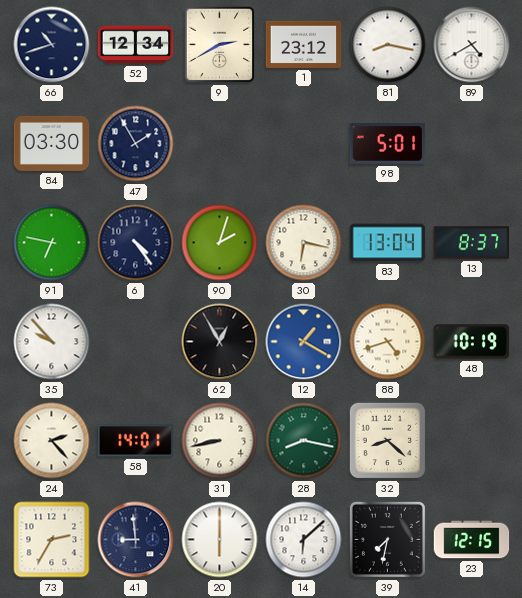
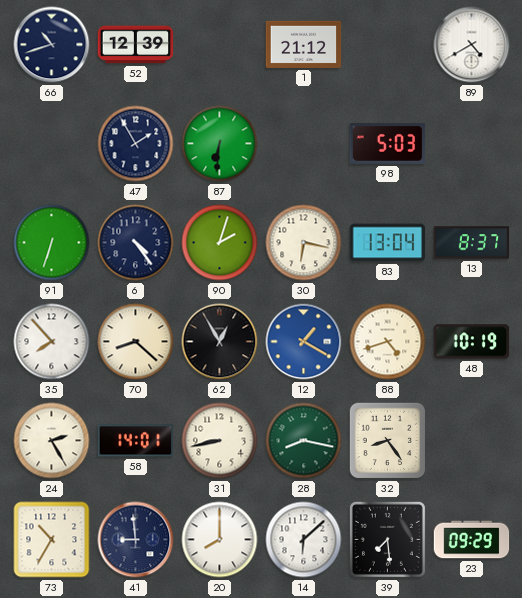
52: 12:34 -> 12:39
9: 2:40 -> none
1: 23:12 -> 21:12
81: 8:17 -> none
84: 03:30 -> none
87: none -> 6:31
98: 5:01 -> 5:03
91: 6:47 -> 6:33
35: 9:53 -> 7:53
70: none -> 8:22
24: 2:23 -> 2:25
32: 8:22 -> 8:24
73: 2:35 -> 10:35
20: 6:00 -> 8:00
39: 7:32 -> 7:29
23: 12:15 -> 09:29
